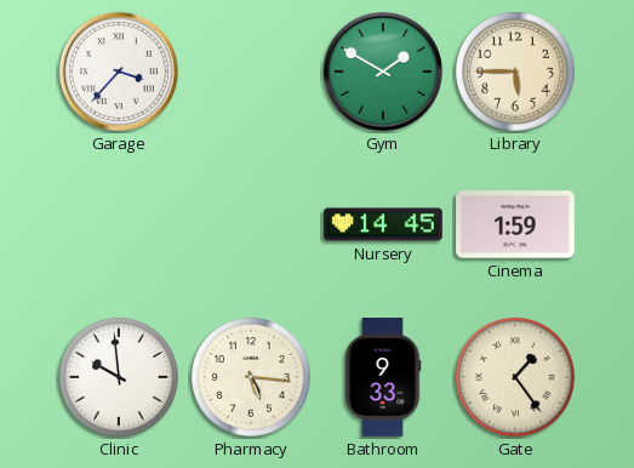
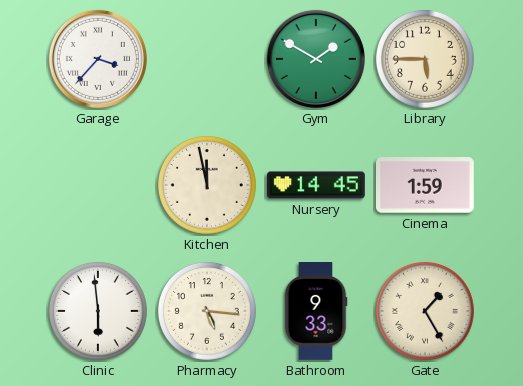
Kitchen: none -> 11:58
Clinic: 9:59 -> 5:59
Gate: 1:24 -> 1:25
